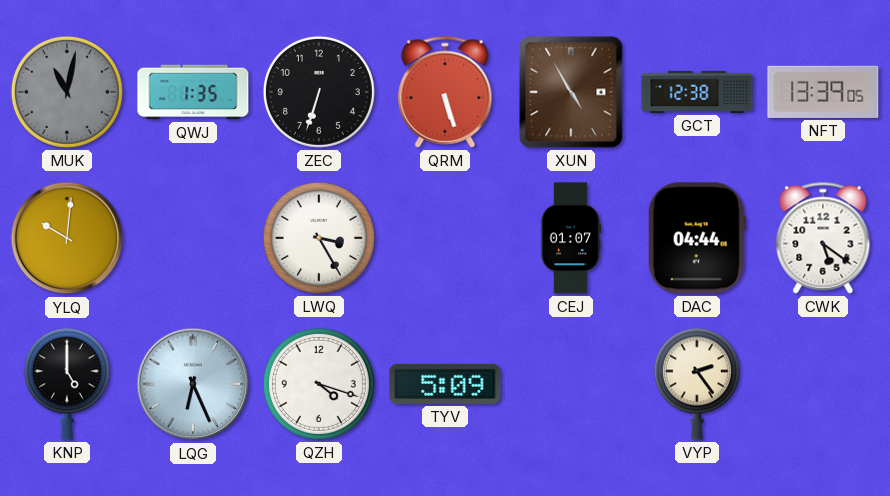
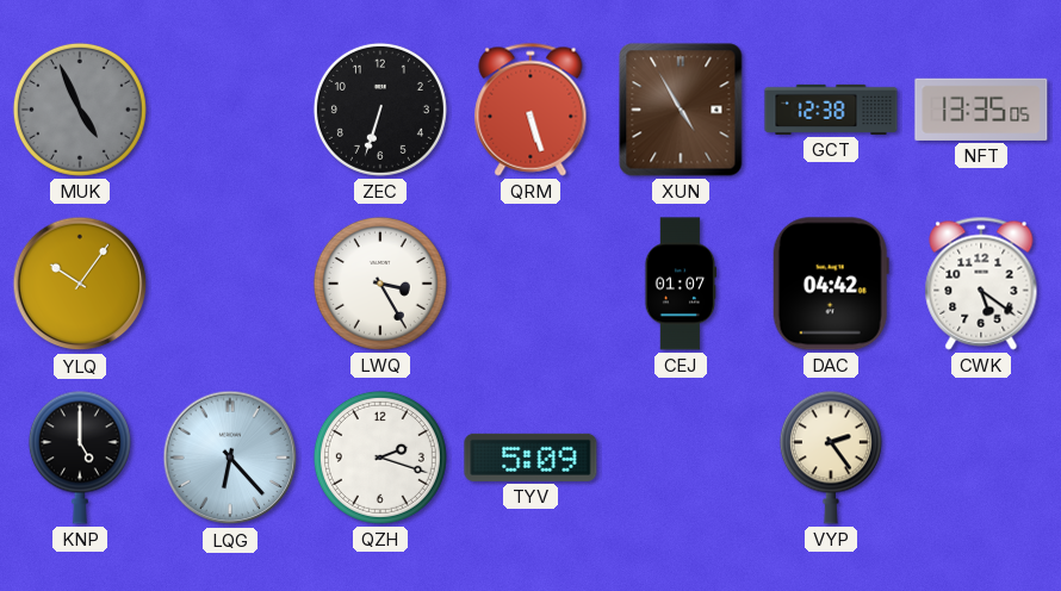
MUK: 11:02 -> 4:56
QWJ: 1:35 -> none
NFT: 13:39 -> 13:35
YLQ: 10:01 -> 10:06
DAC: 04:44 -> 04:42
LQG: 6:26 -> 6:23
QZH: 4:18 -> 2:18
